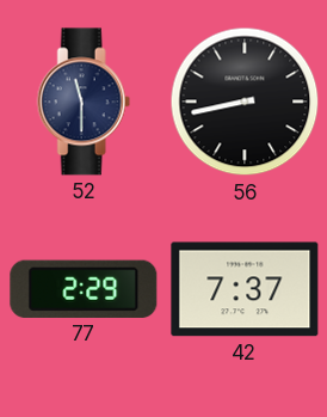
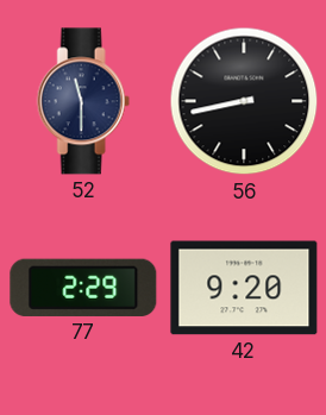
42: 7:37 -> 9:20
